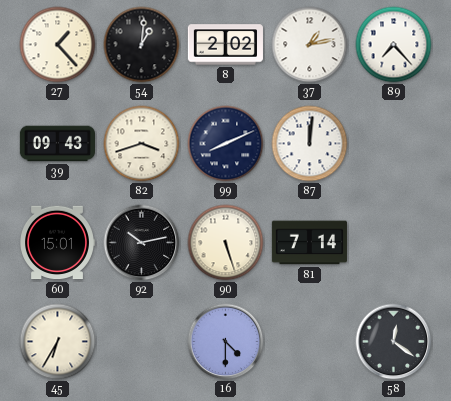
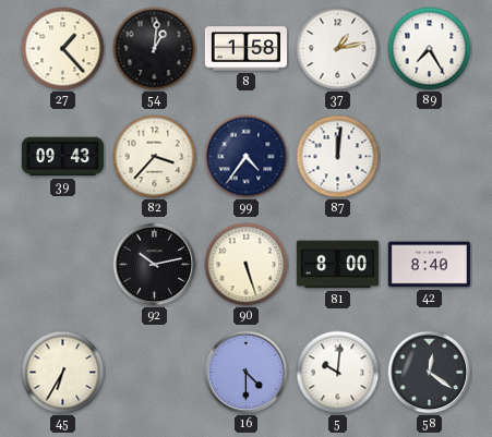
8: 2:02 -> 1:58
89: 7:23 -> 7:25
82: 3:42 -> 3:37
99: 8:11 -> 4:36
60: 15:01 -> none
81: 7:14 -> 8:00
42: none -> 8:40
5: none -> 10:01
